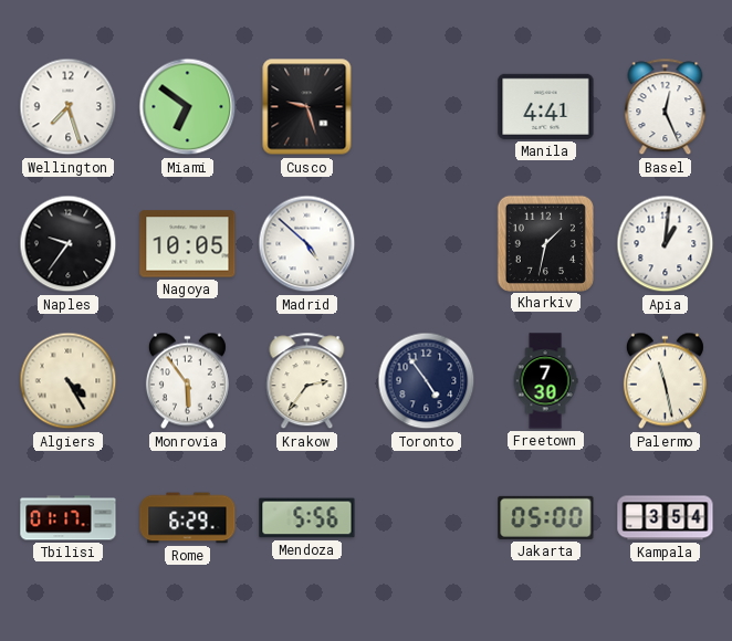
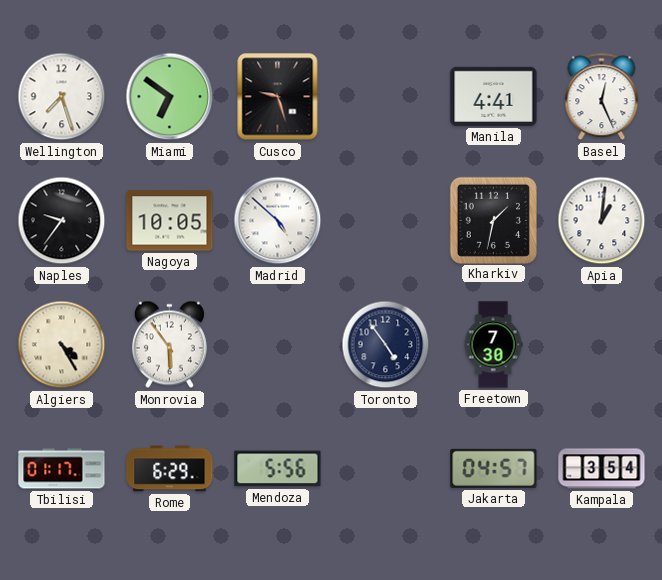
Krakow: 2:36 -> none
Palermo: 11:28 -> none
Jakarta: 05:00 -> 04:57
